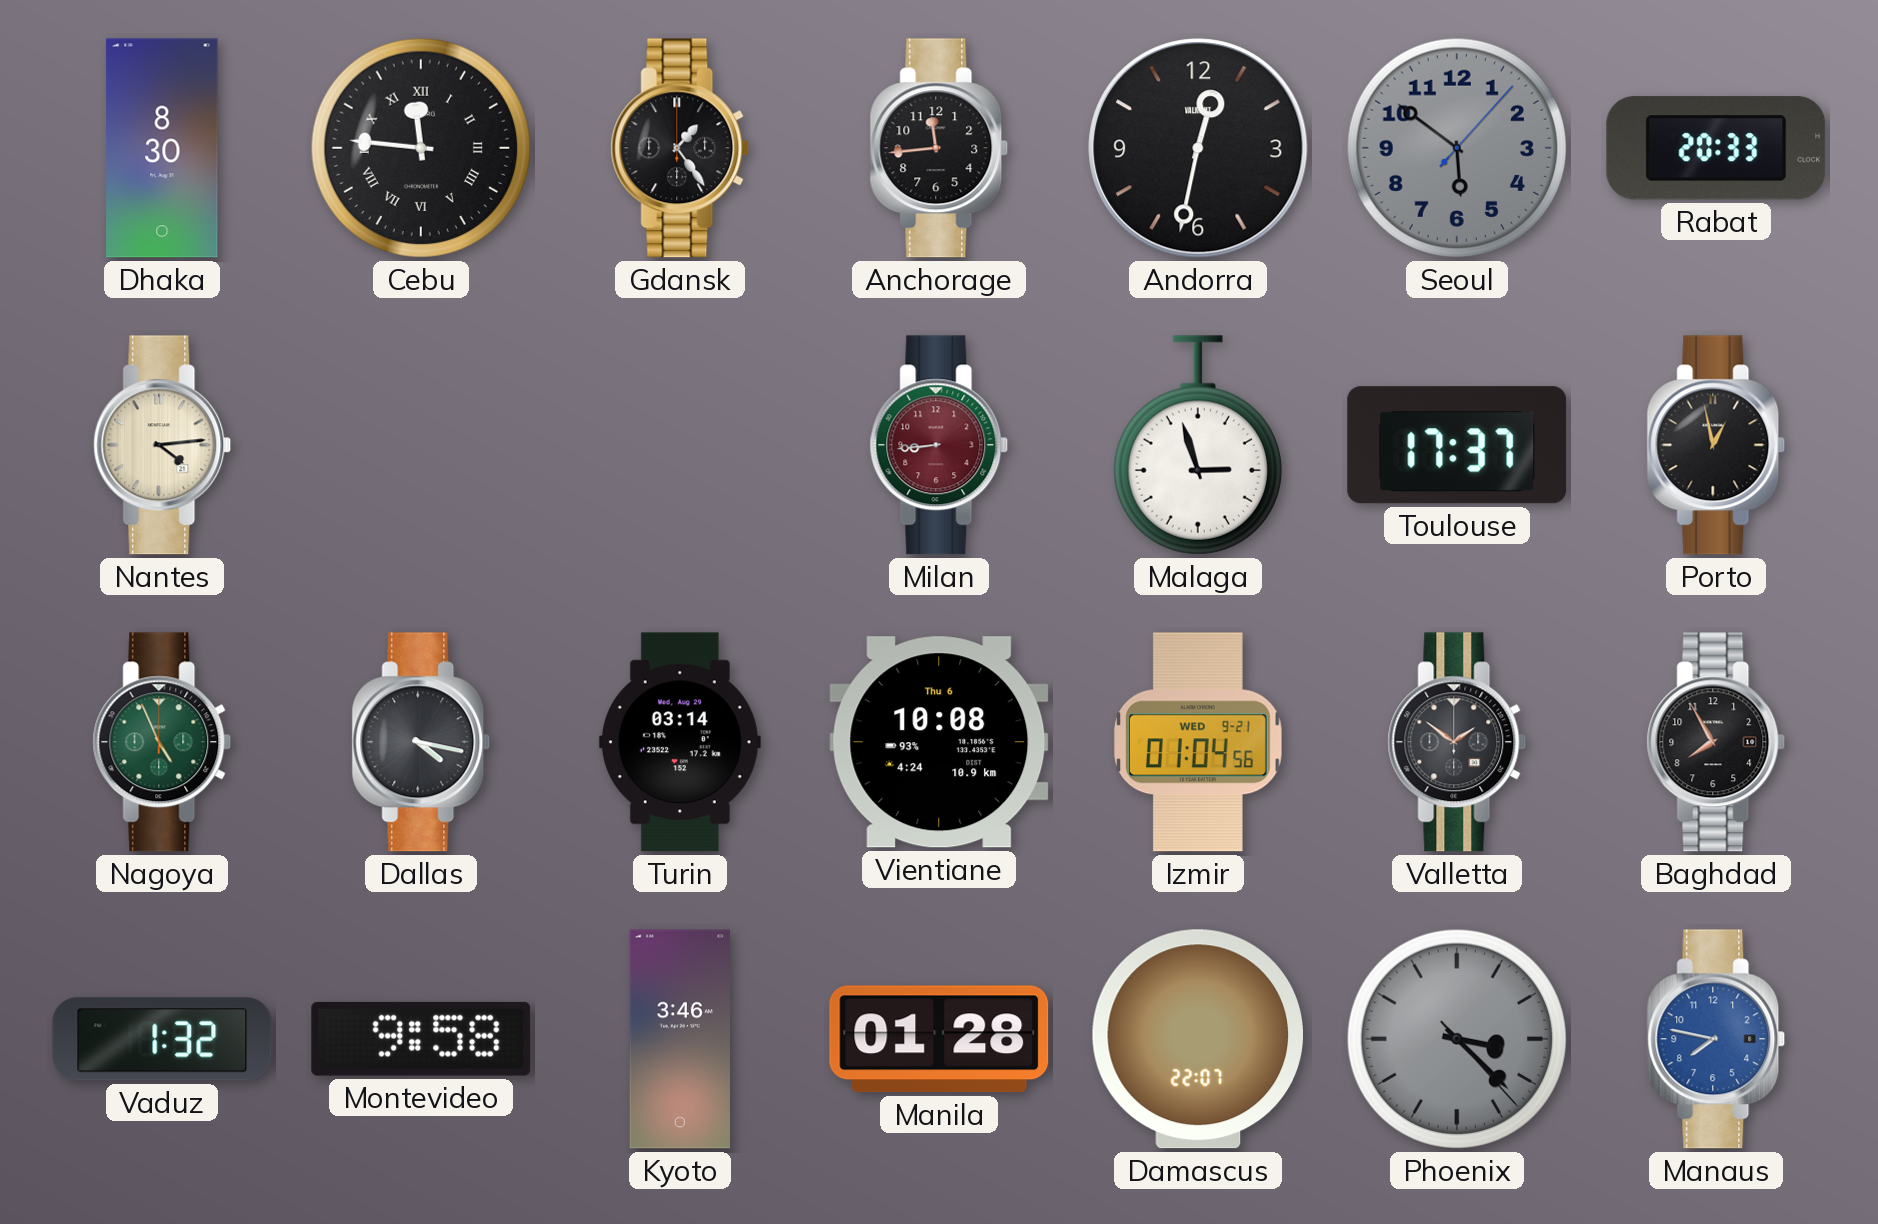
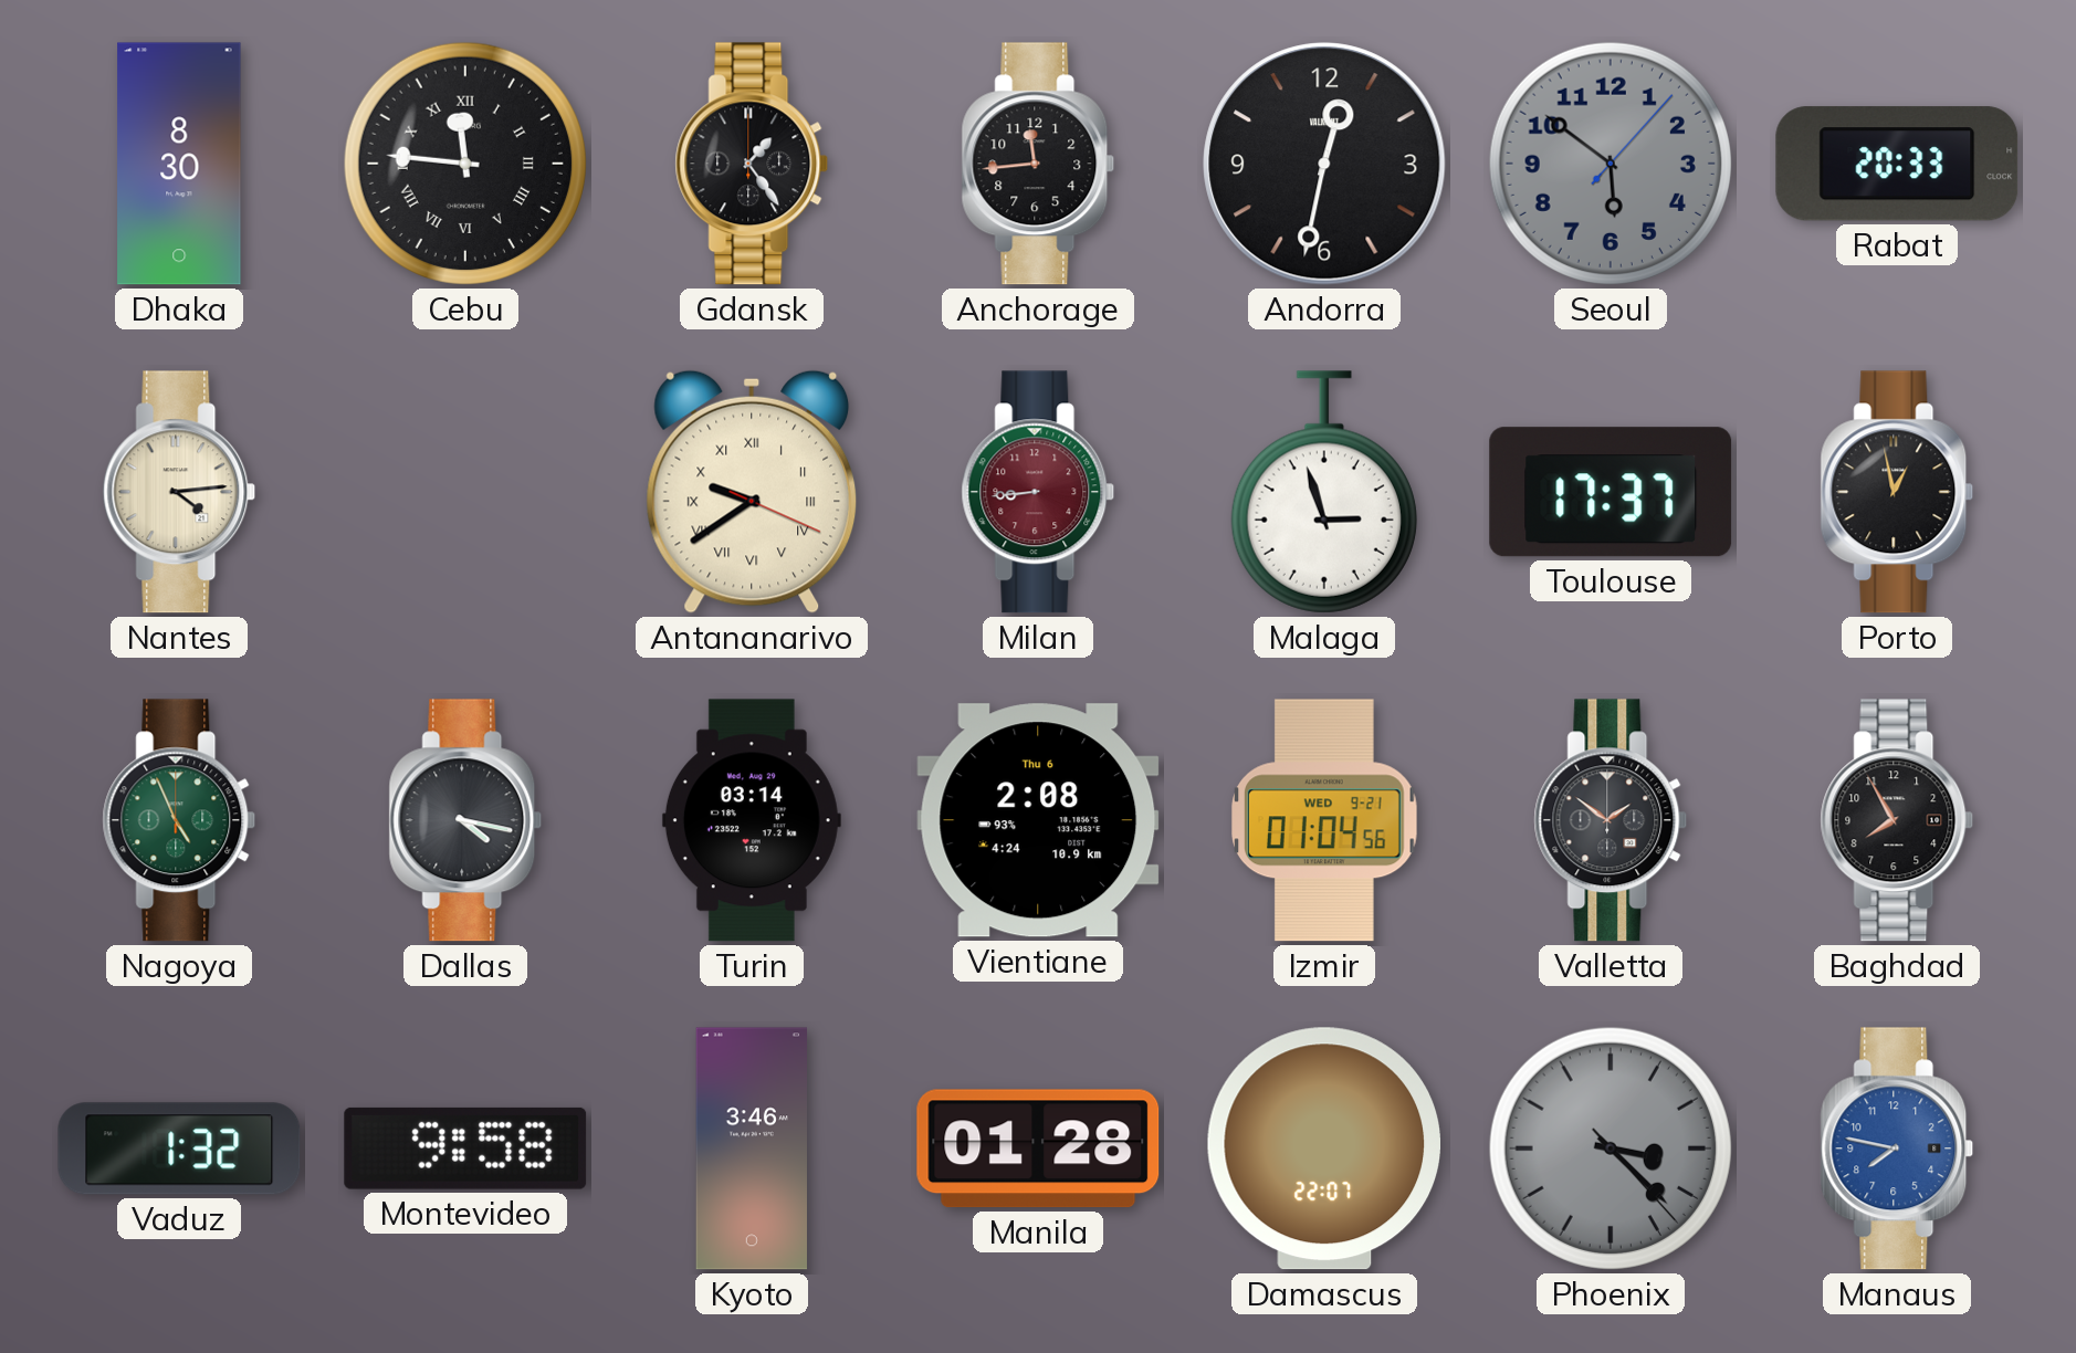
Antananarivo: none -> 9:39
Vientiane: 10:08 -> 2:08
